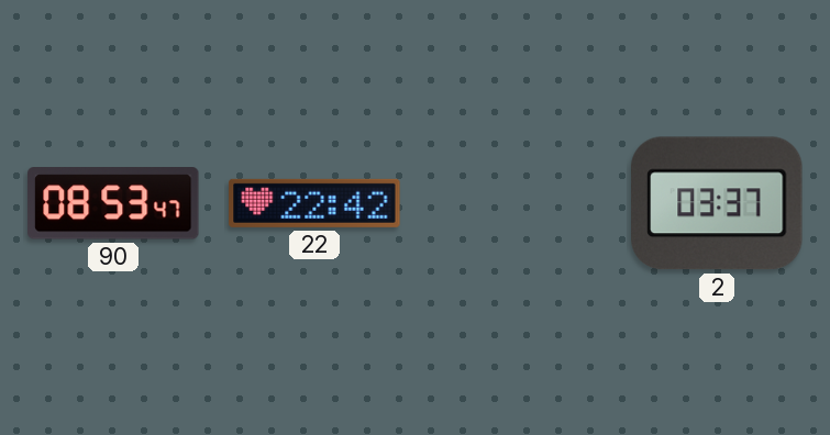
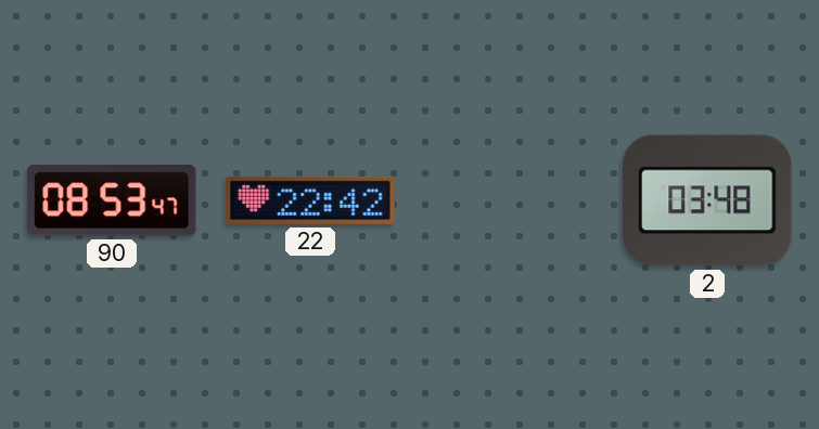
2: 03:37 -> 03:48
